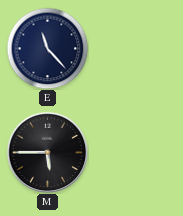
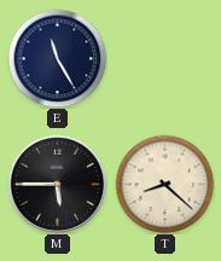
E: 11:23 -> 11:25
T: none -> 8:22
